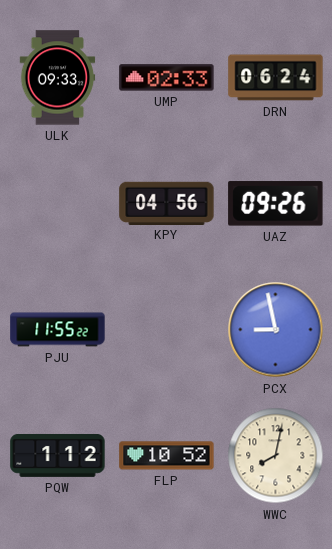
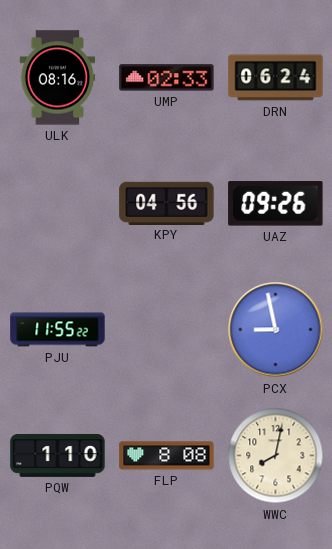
ULK: 09:33 -> 08:16
PQW: 1:12 -> 1:10
FLP: 10:52 -> 8:08
